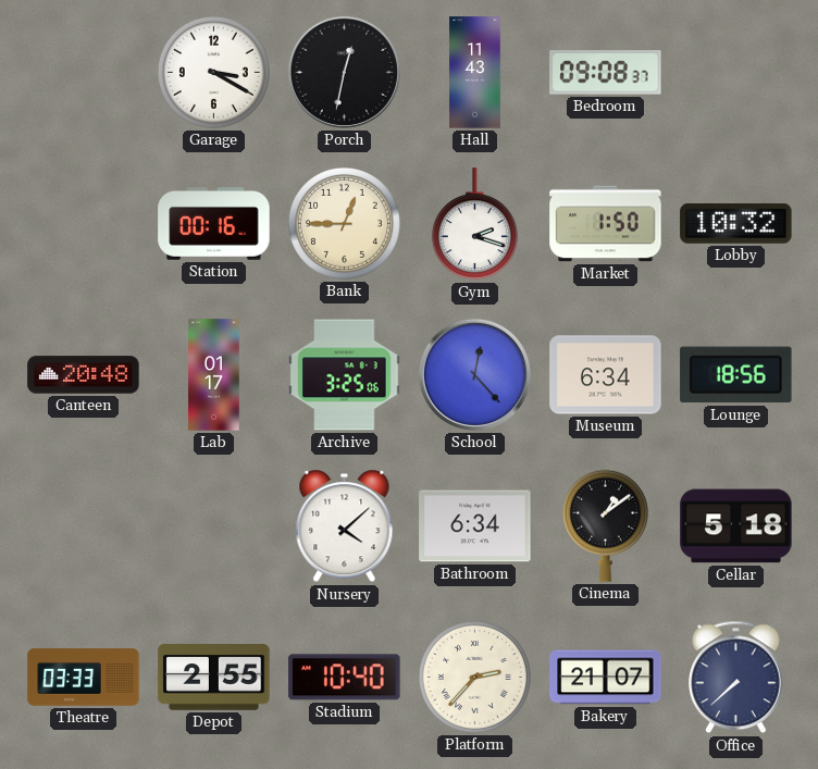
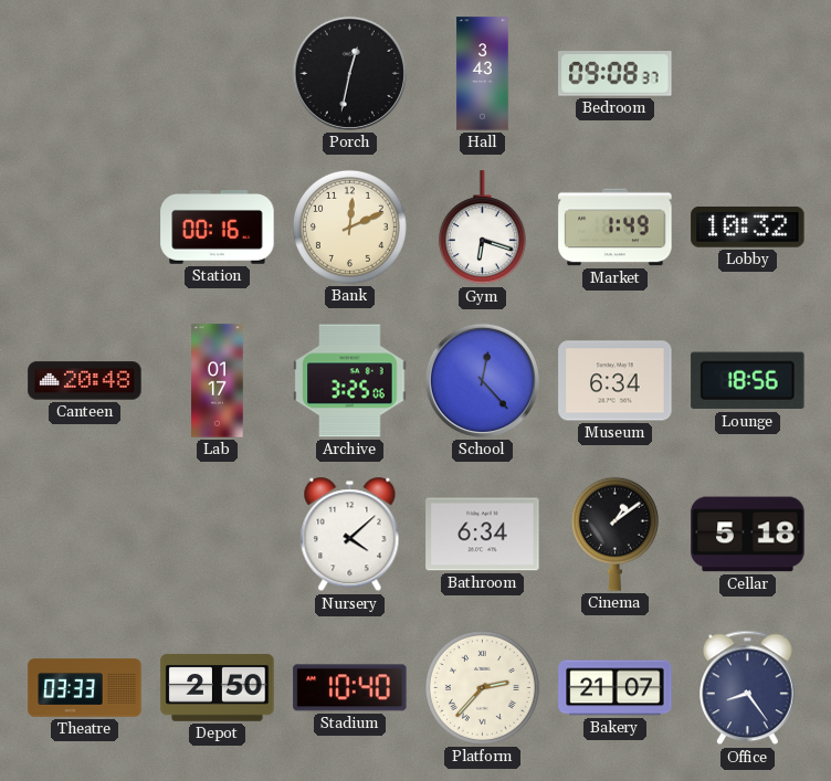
Garage: 3:20 -> none
Hall: 11:43 -> 3:43
Bank: 12:45 -> 12:11
Gym: 2:18 -> 6:18
Market: 1:50 -> 1:49
Depot: 2:55 -> 2:50
Office: 7:38 -> 8:24
